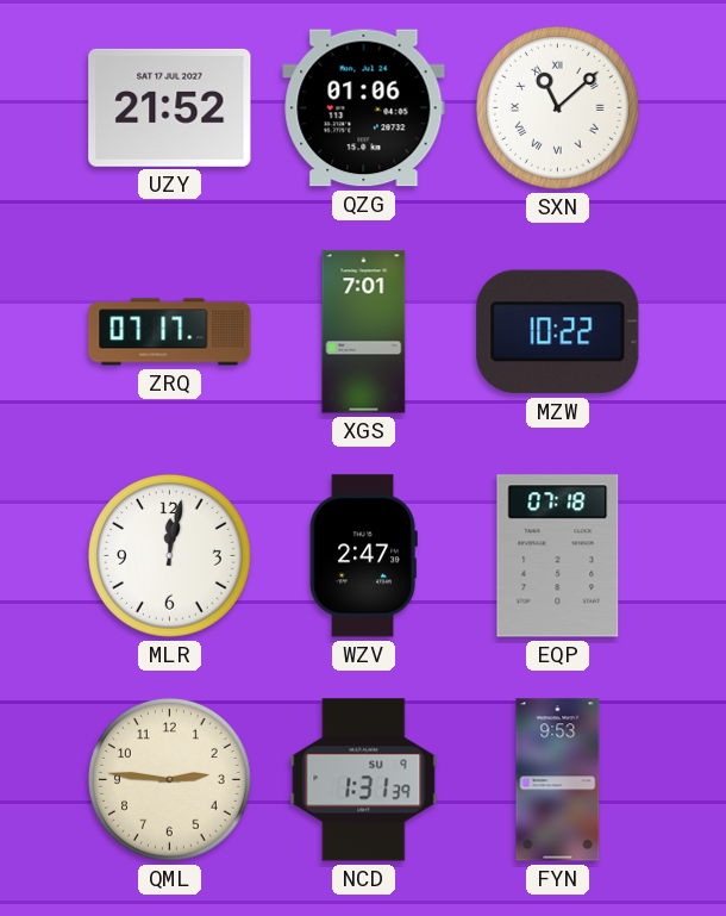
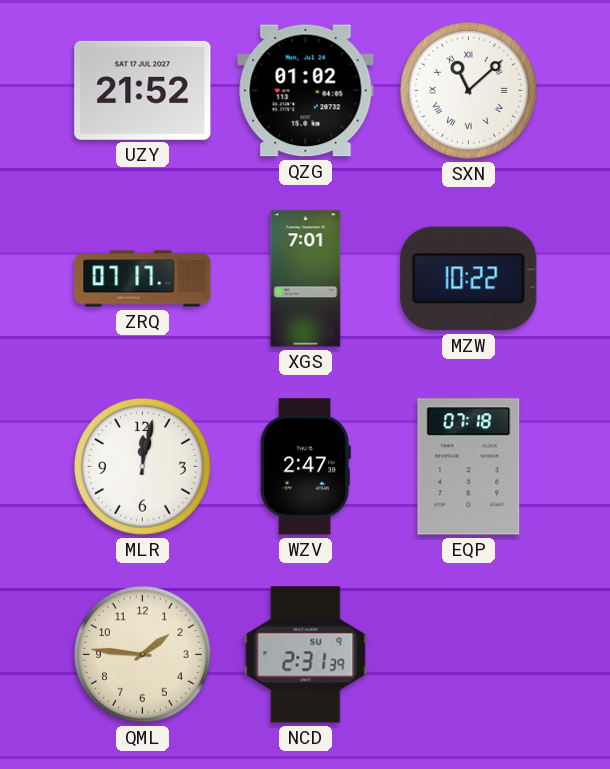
QZG: 01:06 -> 01:02
QML: 2:46 -> 1:46
NCD: 1:31 -> 2:31
FYN: 9:53 -> none
